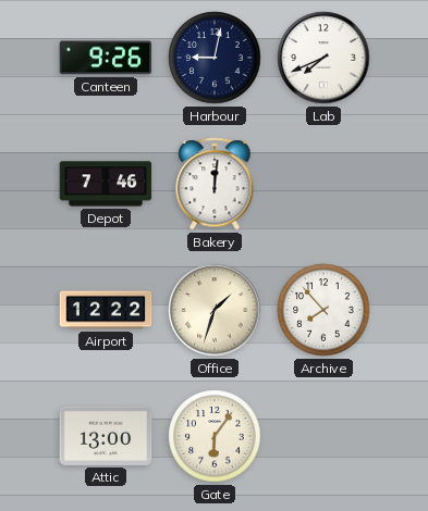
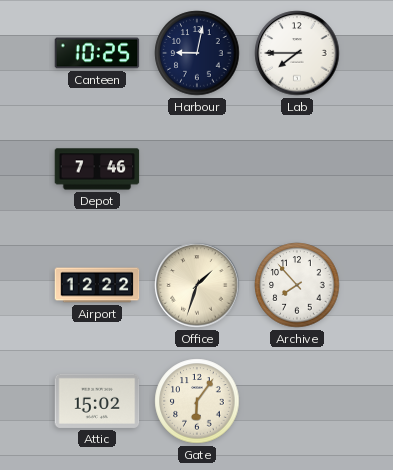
Canteen: 9:26 -> 10:25
Lab: 7:41 -> 7:45
Bakery: 12:01 -> none
Attic: 13:00 -> 15:02
